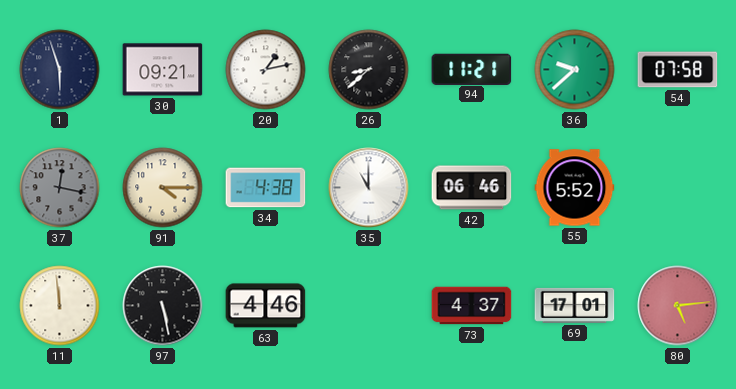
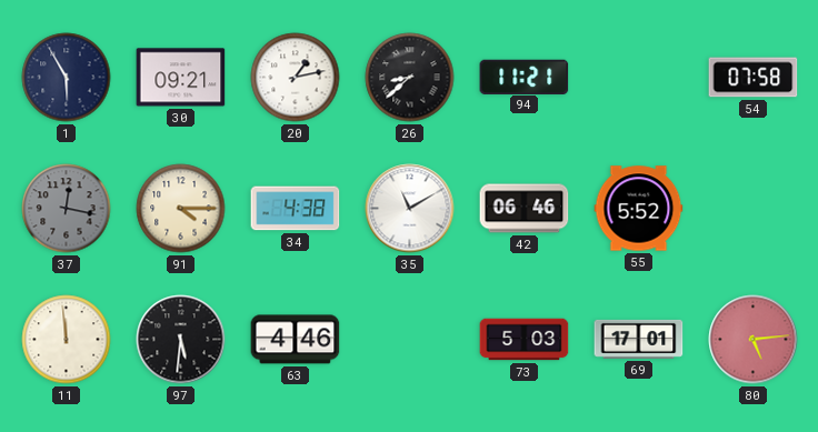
1: 5:57 -> 5:55
36: 9:38 -> none
35: 11:00 -> 11:10
97: 5:28 -> 5:31
73: 4:37 -> 5:03
